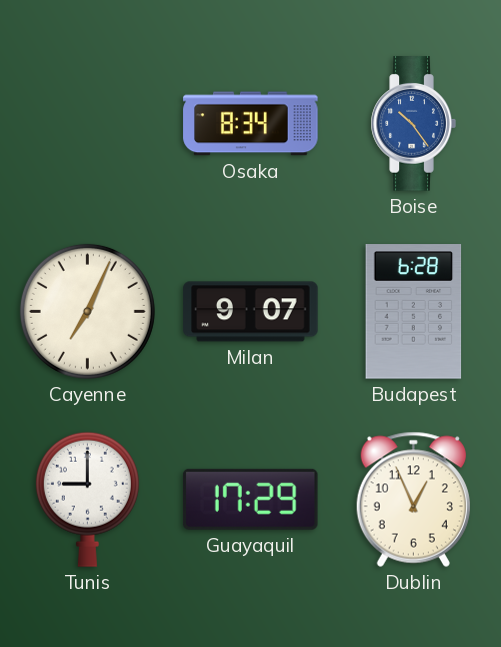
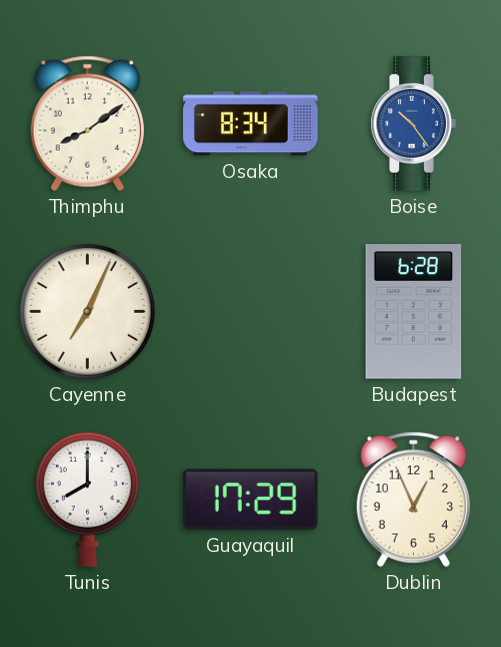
Thimphu: none -> 8:09
Milan: 9:07 -> none
Tunis: 9:00 -> 8:00
